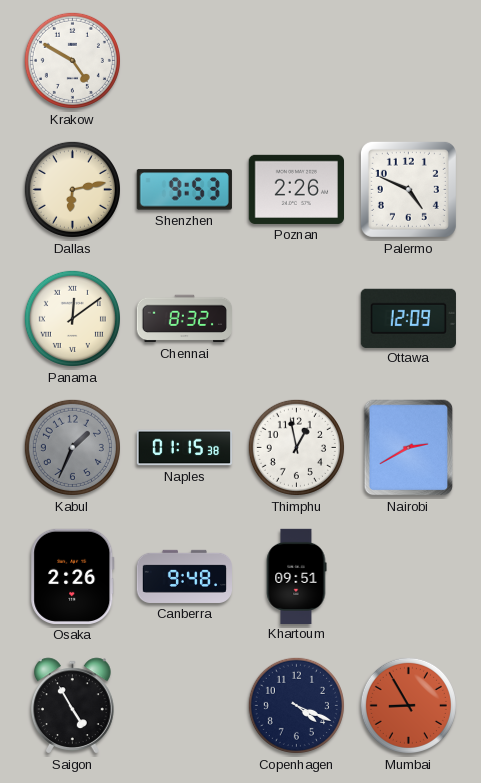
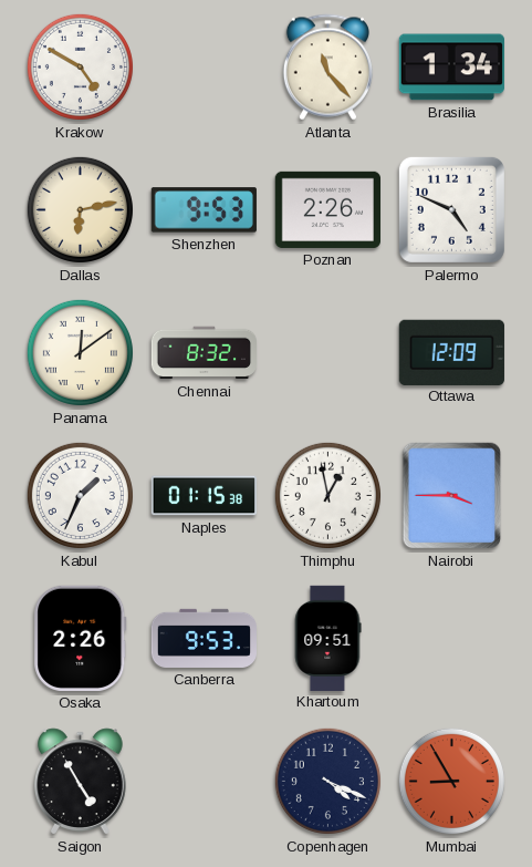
Atlanta: none -> 11:23
Brasilia: none -> 1:34
Kabul dial: grey -> white
Nairobi: 2:40 -> 3:45
Canberra: 9:48 -> 9:53
